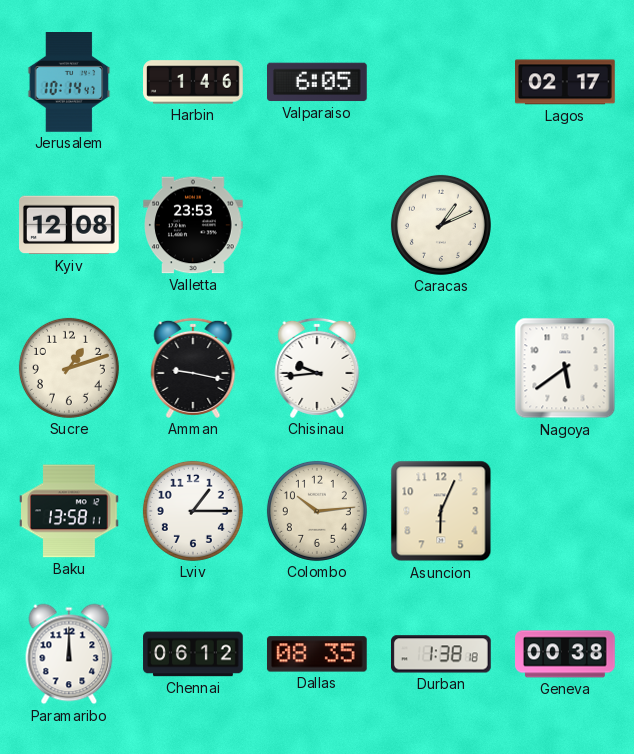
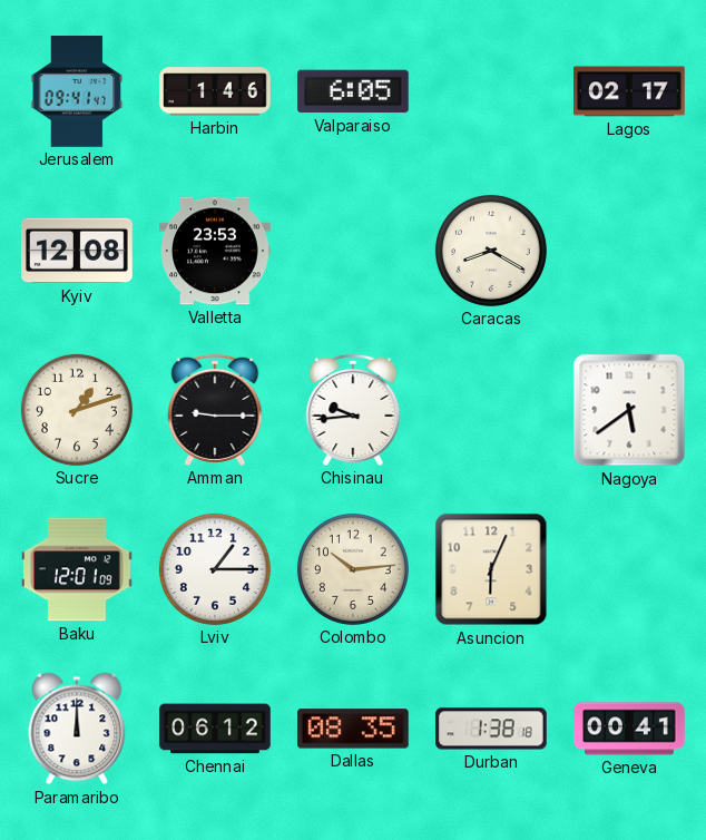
Jerusalem: 10:14 -> 09:41
Caracas: 1:11 -> 8:20
Amman: 9:17 -> 9:15
Baku: 13:58 -> 12:01
Geneva: 00:38 -> 00:41
